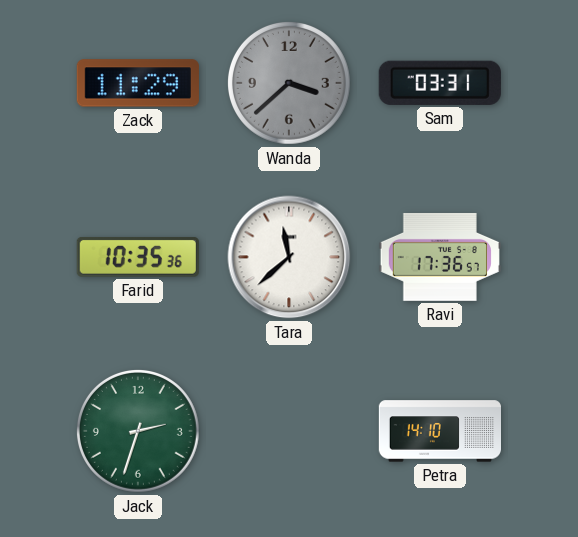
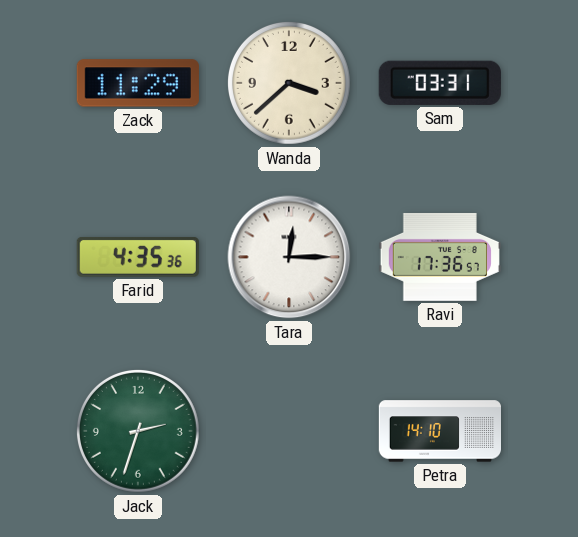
Wanda dial: grey -> cream
Farid: 10:35 -> 4:35
Tara: 11:38 -> 12:15
